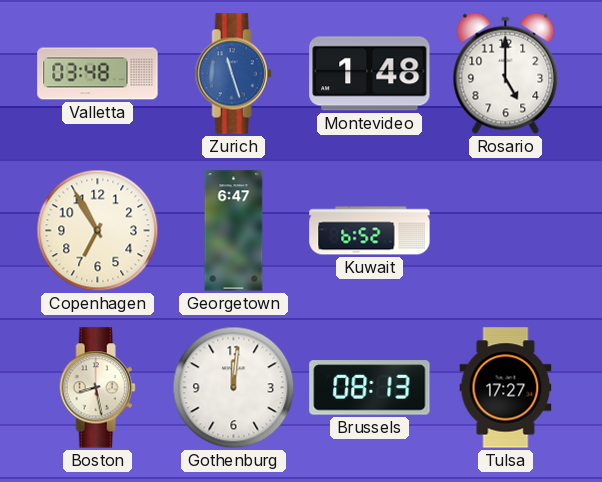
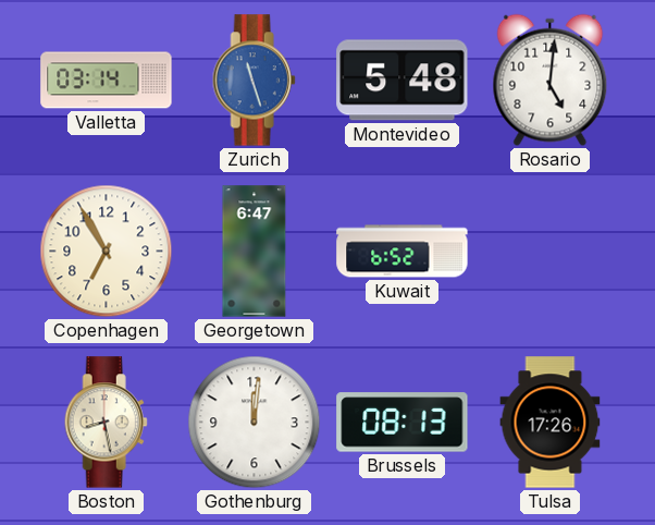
Valletta: 03:48 -> 03:14
Montevideo: 1:48 -> 5:48
Rosario: 5:00 -> 5:01
Tulsa: 17:27 -> 17:26
